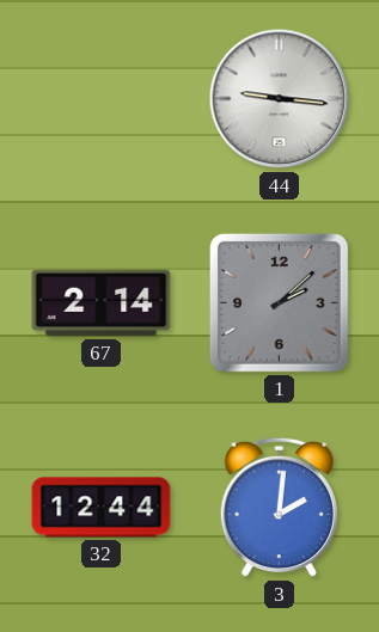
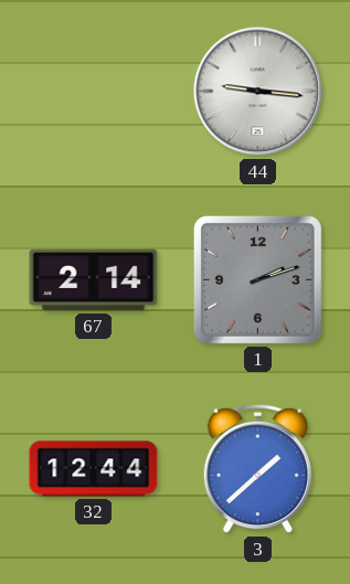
1: 2:08 -> 2:12
3: 2:01 -> 1:38
